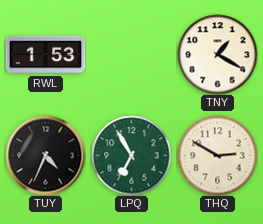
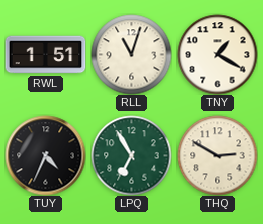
RWL: 1:53 -> 1:51
RLL: none -> 11:03
